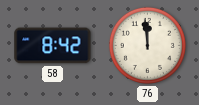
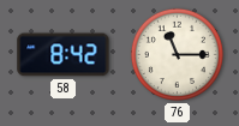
76: 11:59 -> 11:15
